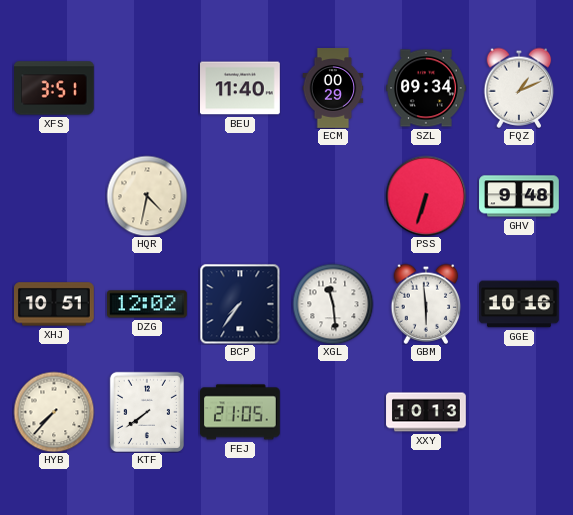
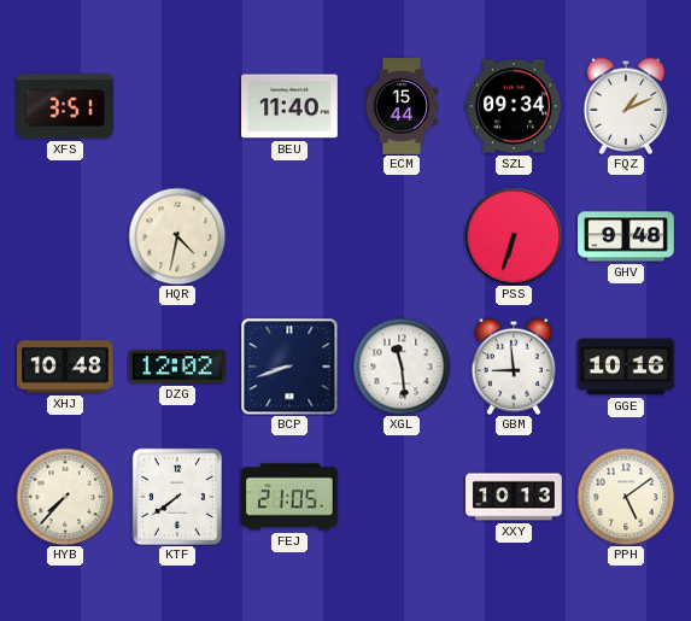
ECM: 00:29 -> 15:44
XHJ: 10:51 -> 10:48
BCP: 7:36 -> 8:42
GBM: 5:59 -> 8:59
PPH: none -> 5:09
